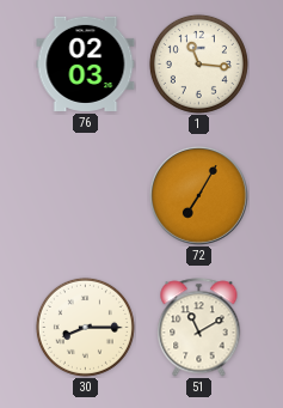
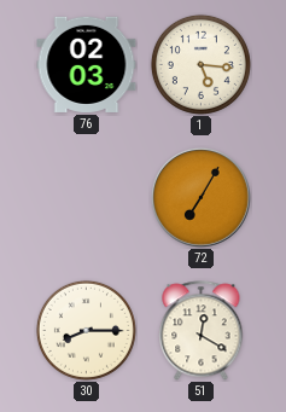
1: 11:16 -> 5:16
51: 11:10 -> 12:20
